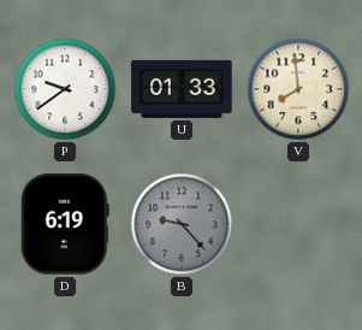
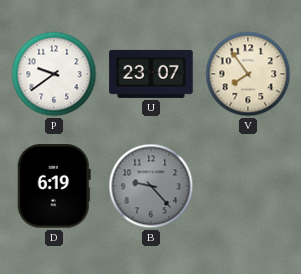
U: 01:33 -> 23:07
V: 7:59 -> 7:54
